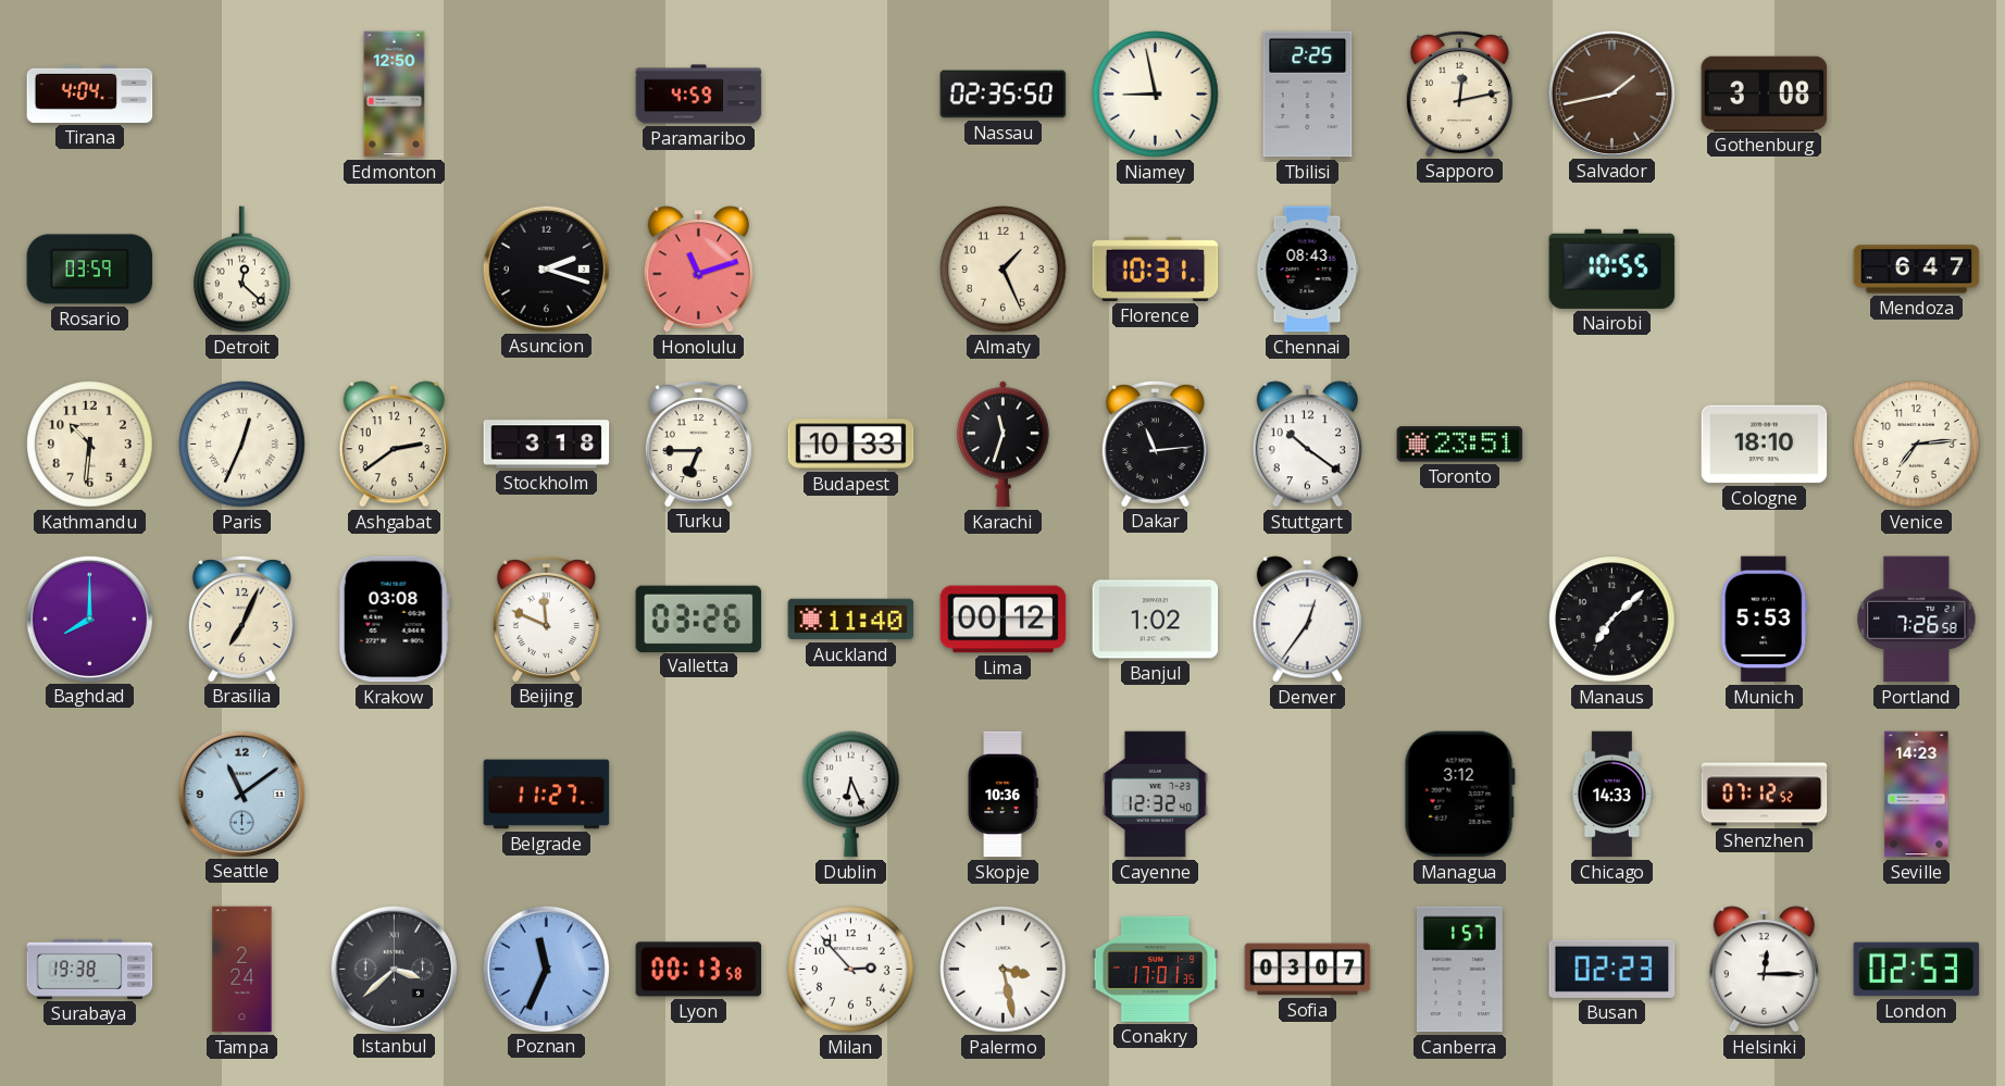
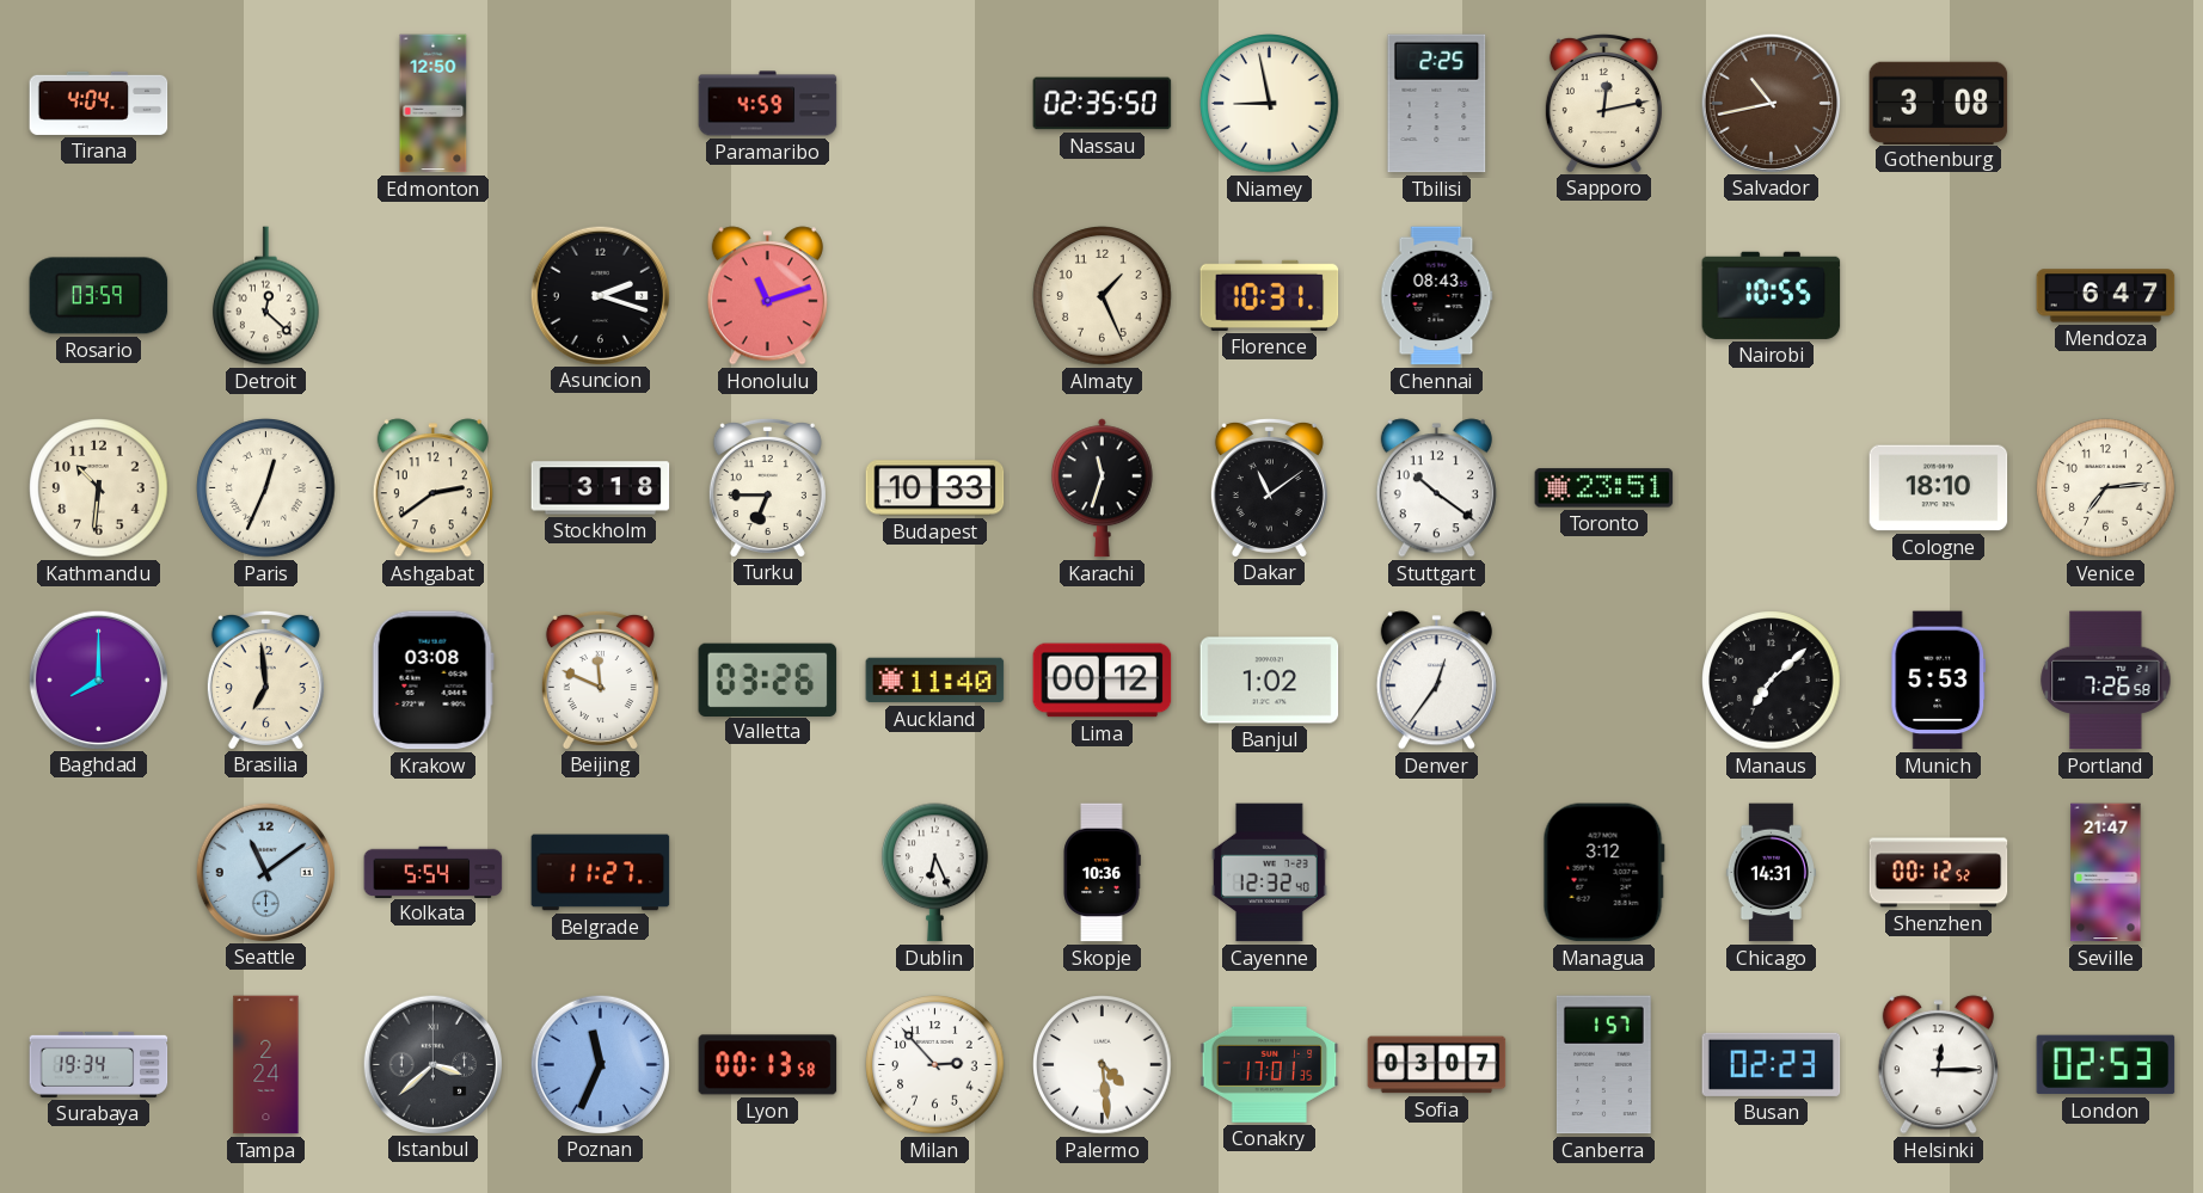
Salvador: 1:43 -> 10:43
Dakar: 11:14 -> 11:09
Brasilia: 7:04 -> 6:59
Kolkata: none -> 5:54
Chicago: 14:33 -> 14:31
Shenzhen: 07:12 -> 00:12
Seville: 14:23 -> 21:47
Surabaya: 19:38 -> 19:34
Palermo: 3:28 -> 4:29
